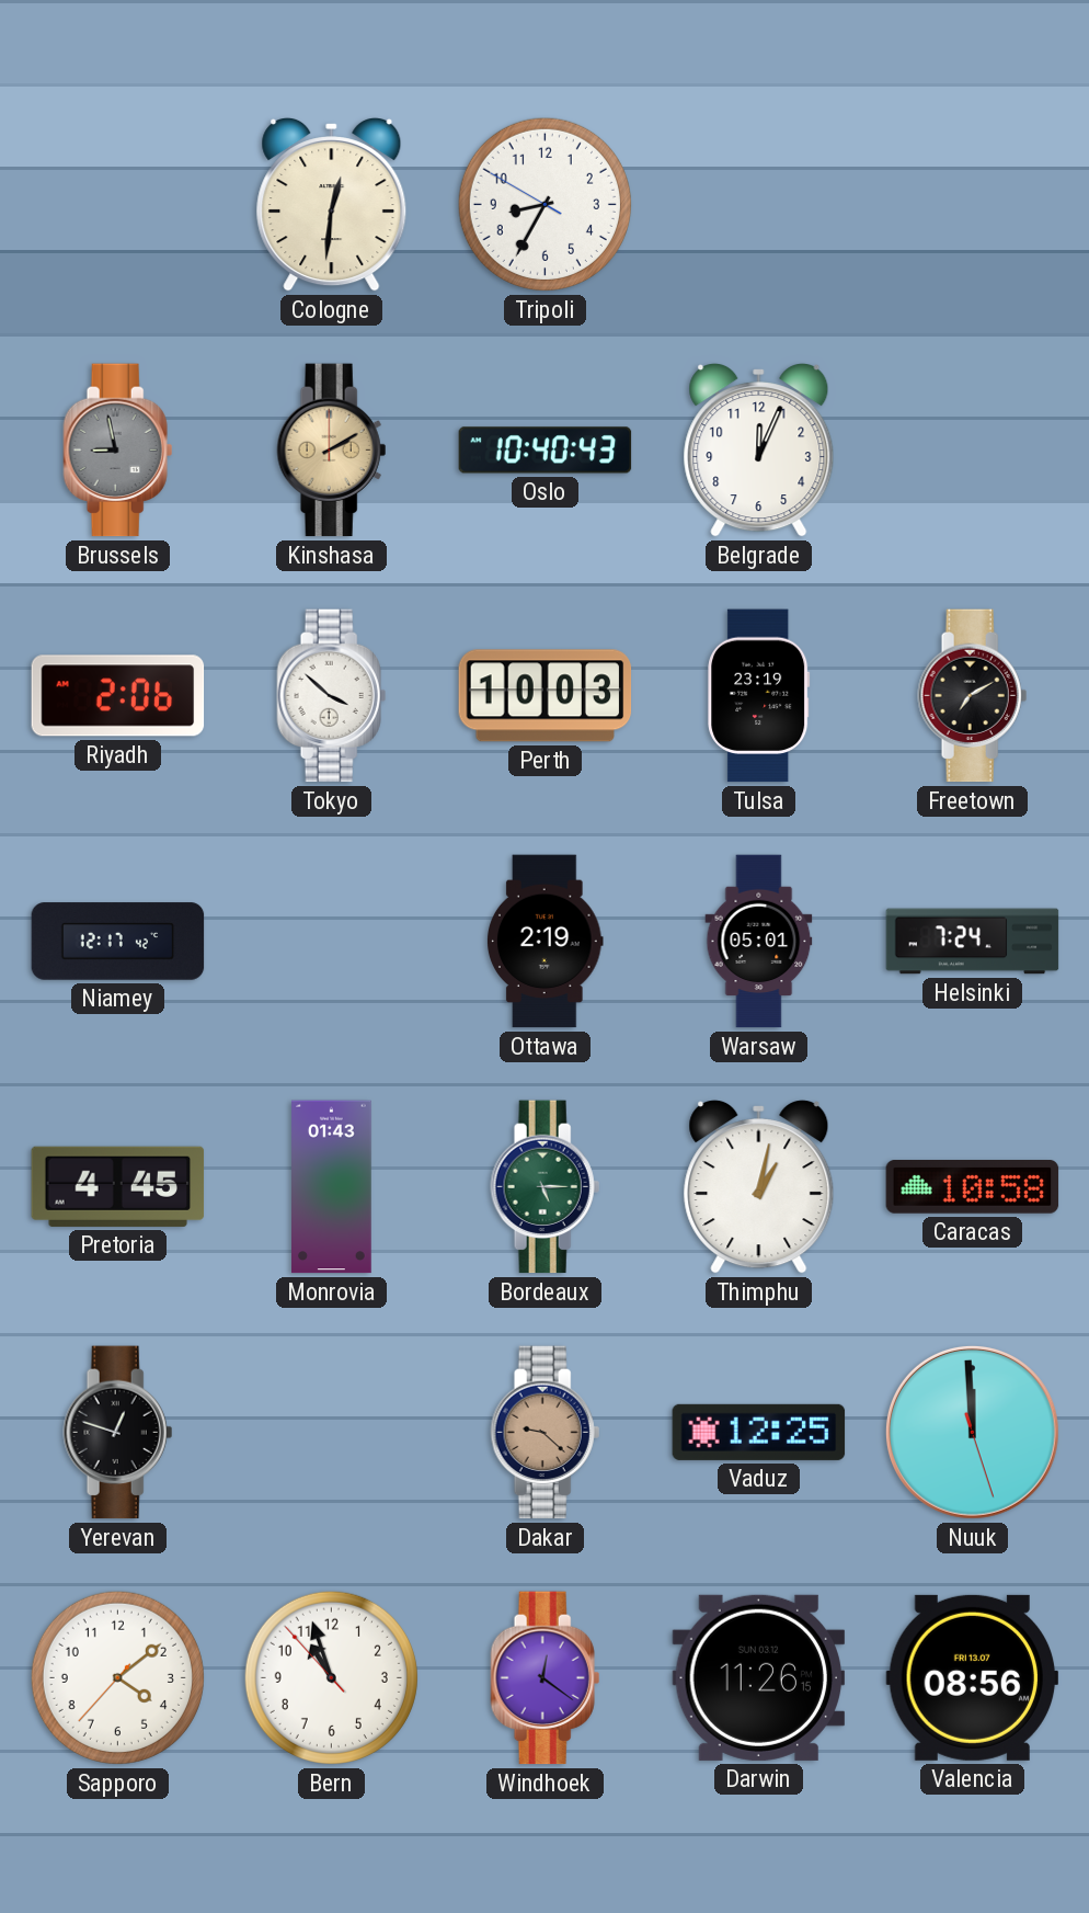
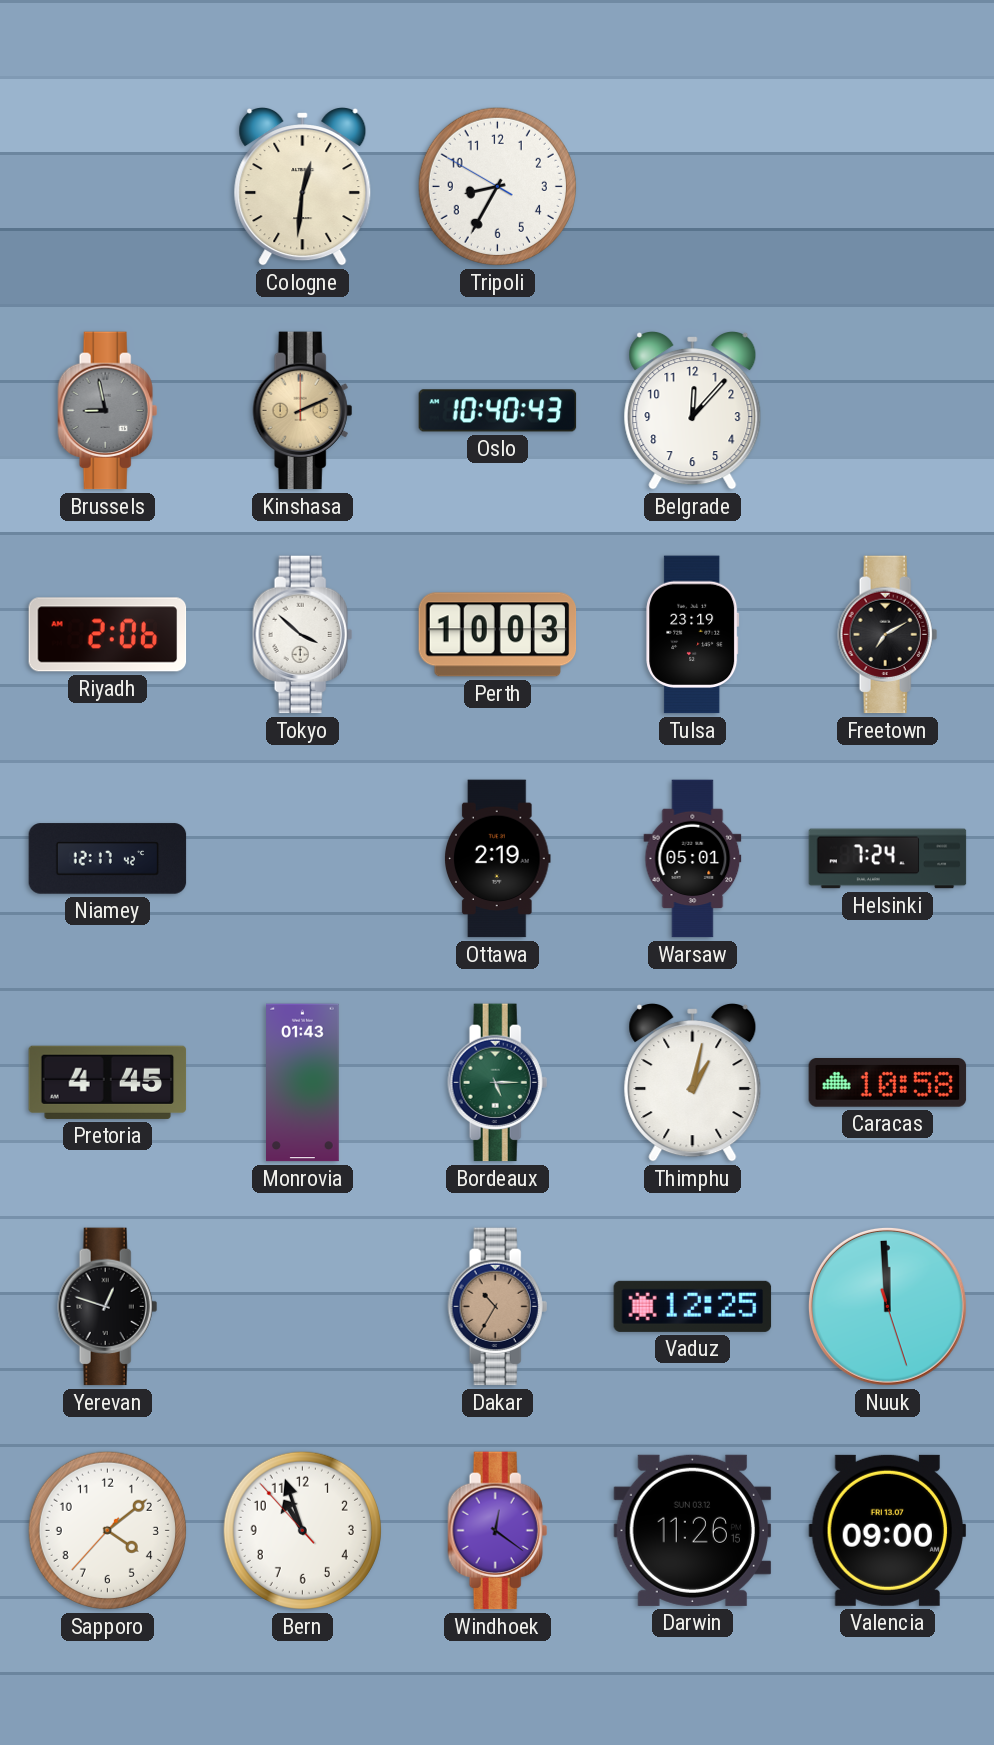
Kinshasa: 2:10 -> 2:11
Belgrade: 12:04 -> 12:07
Dakar: 9:22 -> 10:35
Valencia: 08:56 -> 09:00
